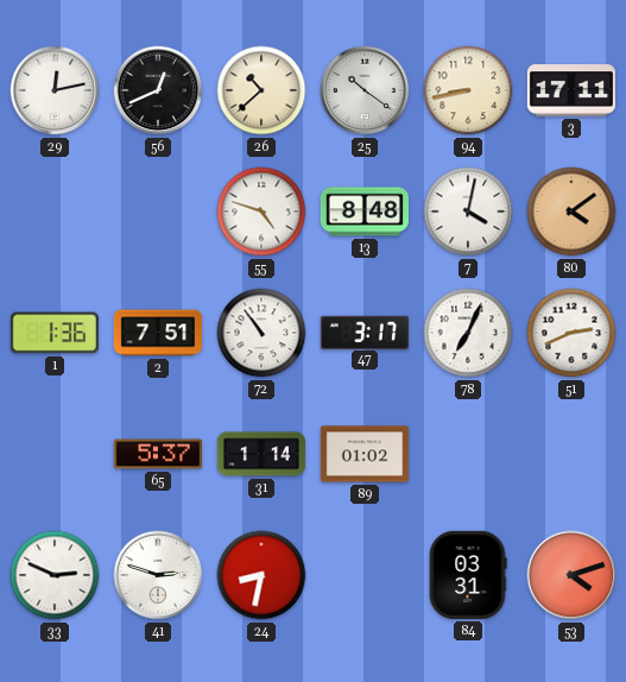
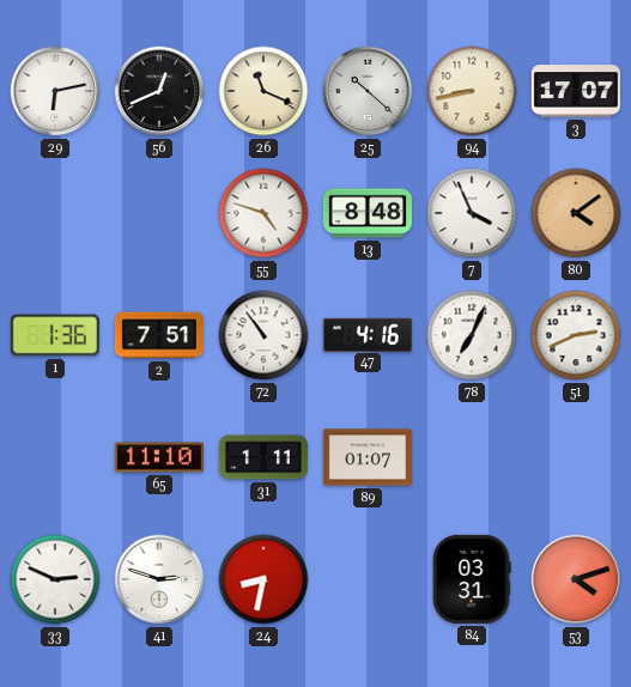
29: 12:13 -> 6:13
26: 10:38 -> 11:19
25: 10:21 -> 10:22
3: 17:11 -> 17:07
7: 4:02 -> 3:56
47: 3:17 -> 4:16
65: 5:37 -> 11:10
31: 1:14 -> 1:11
89: 01:02 -> 01:07
